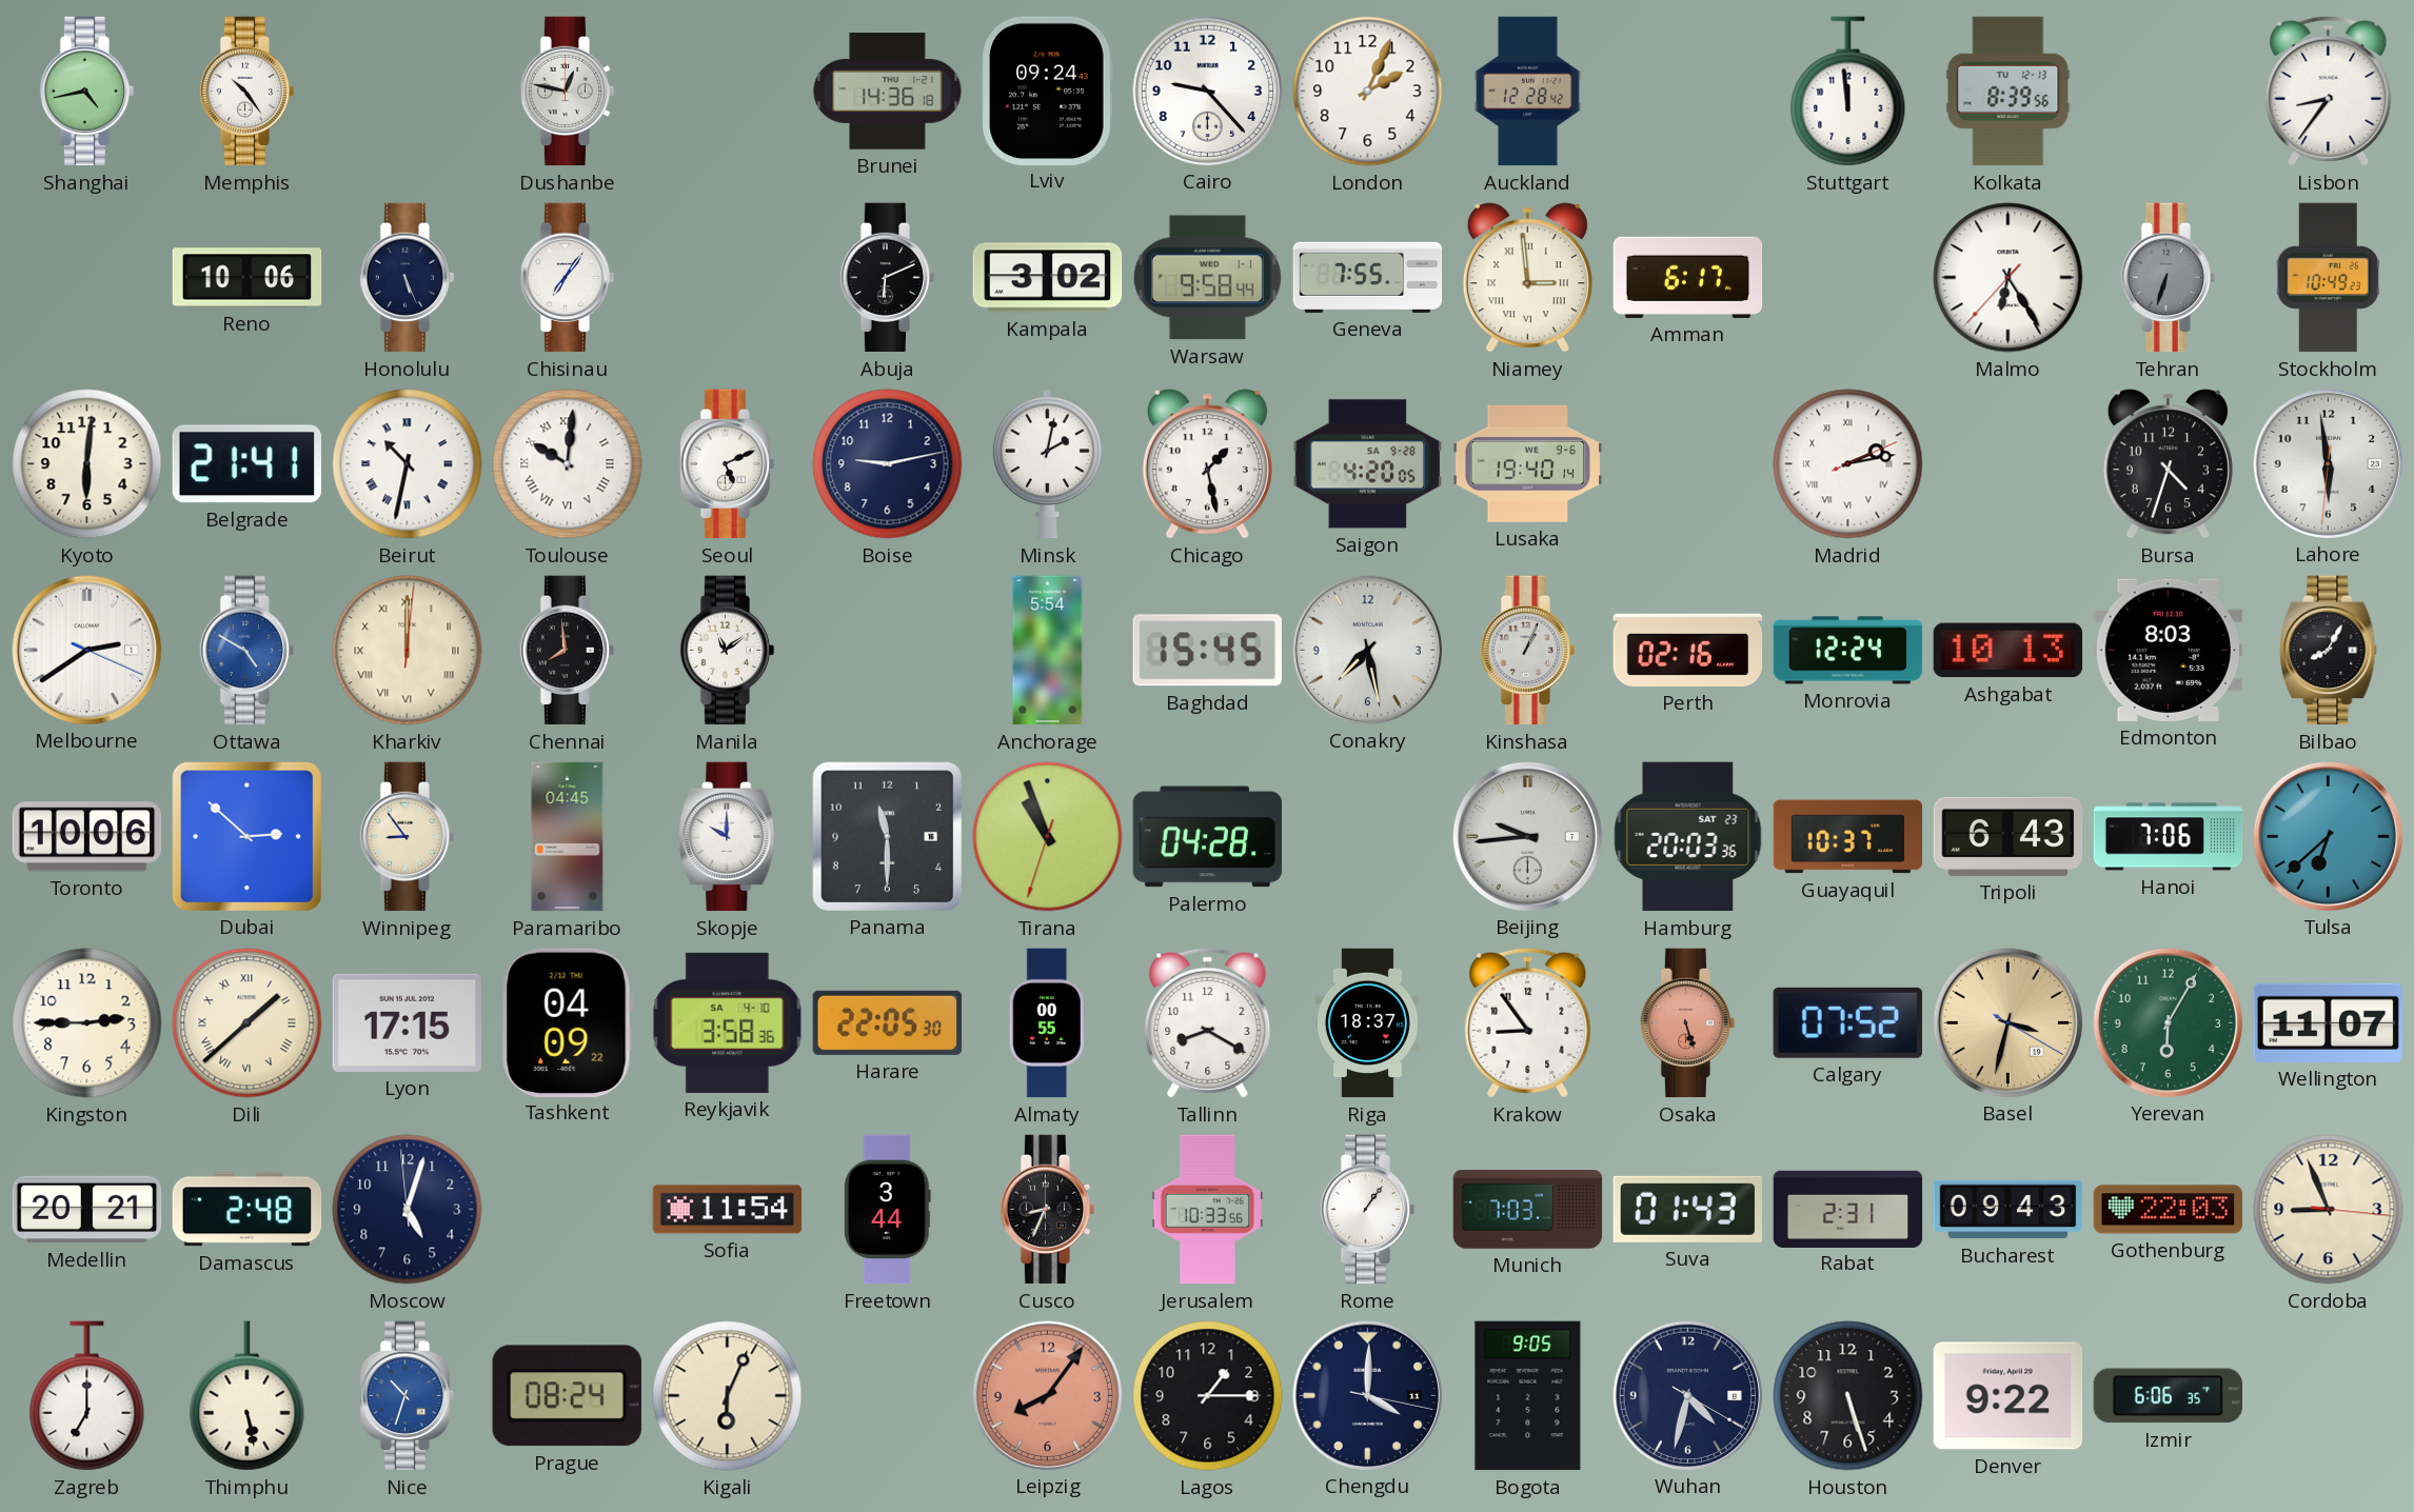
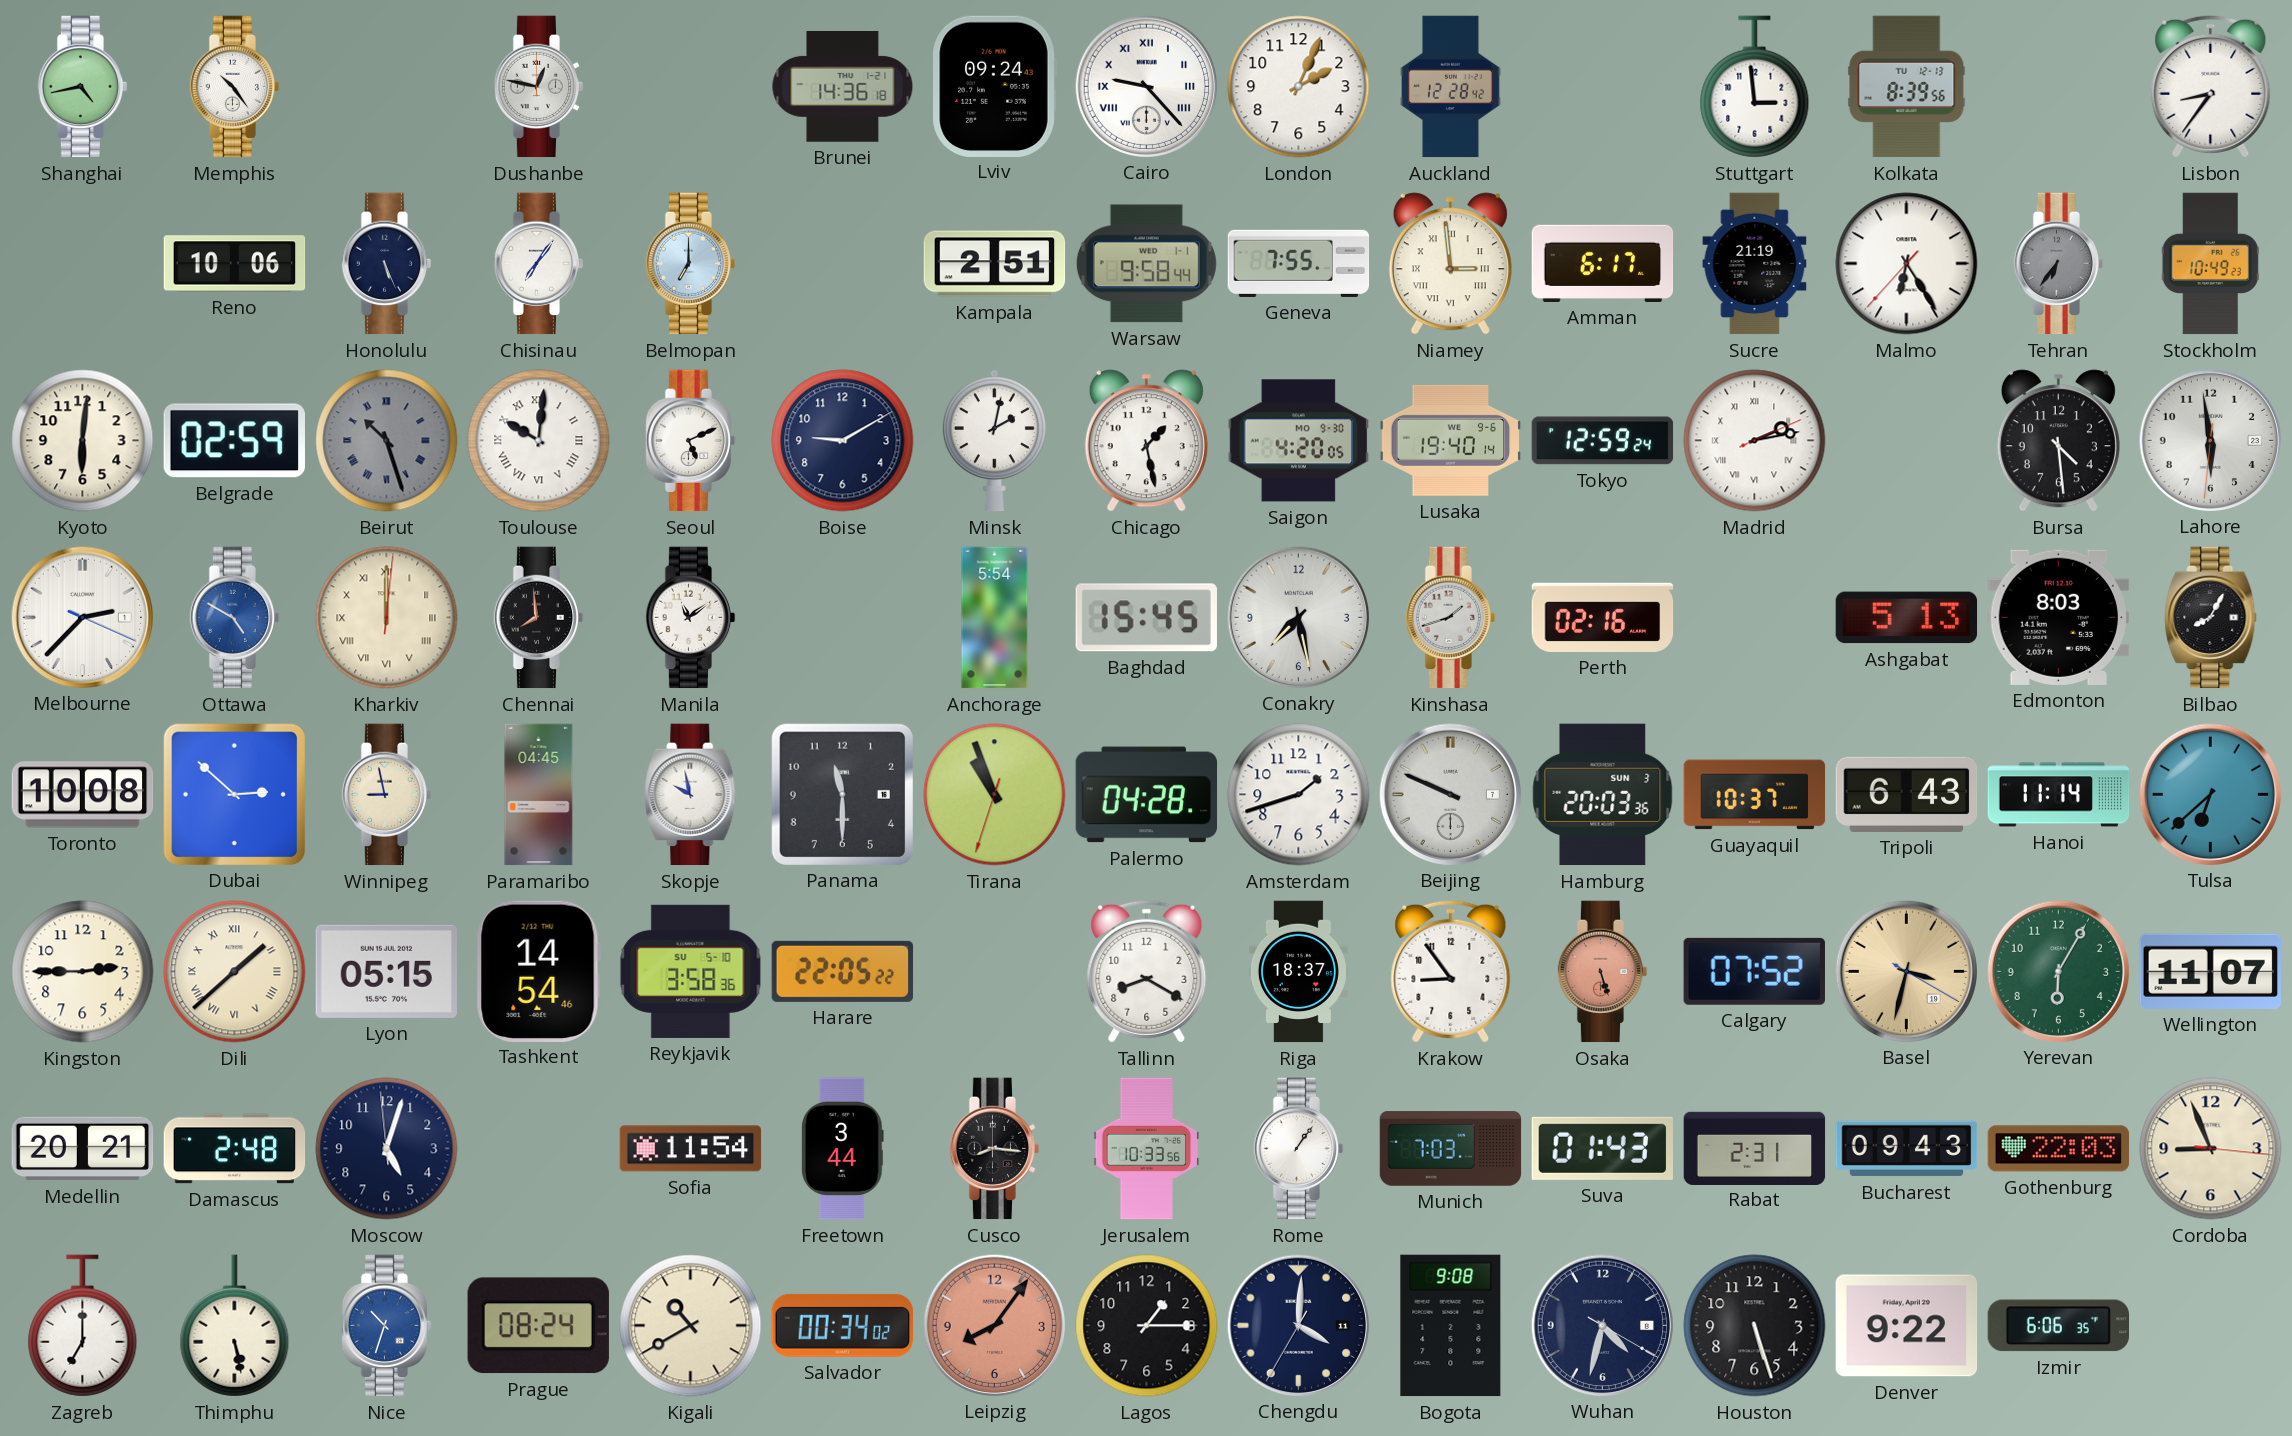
Cairo numerals: Arabic -> Roman
Stuttgart: 11:59 -> 2:59
Belmopan: none -> 7:00
Abuja: 6:11 -> none
Kampala: 3:02 -> 2:51
Sucre: none -> 21:19
Tehran: 6:33 -> 6:36
Belgrade: 21:41 -> 02:59
Beirut: 10:32 -> 10:27
Beirut dial: white -> grey
Boise: 9:13 -> 9:10
Saigon date: SA 9-28 -> MO 9-30
Tokyo: none -> 12:59
Bursa: 4:33 -> 4:29
Melbourne: 2:39 -> 2:37
Kinshasa: 1:04 -> 1:42
Monrovia: 12:24 -> none
Ashgabat: 10:13 -> 5:13
Toronto: 10:06 -> 10:08
Winnipeg: 8:54 -> 8:58
Skopje: 10:00 -> 9:58
Amsterdam: none -> 1:42
Beijing: 9:44 -> 9:49
Hamburg date: SAT 23 -> SUN 3
Hanoi: 7:06 -> 11:14
Lyon: 17:15 -> 05:15
Tashkent: 04:09 -> 14:54
Reykjavik date: SA 4-10 -> SU 5-10
Harare: 22:05:30 -> 22:05:22
Almaty: 00:55 -> none
Cusco: 8:34 -> 8:16
Kigali: 6:04 -> 10:40
Salvador: none -> 00:34
Chengdu: 4:00:17 -> 4:00:35
Bogota: 9:05 -> 9:08
